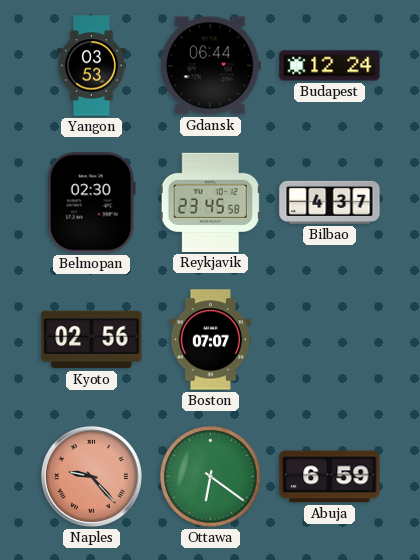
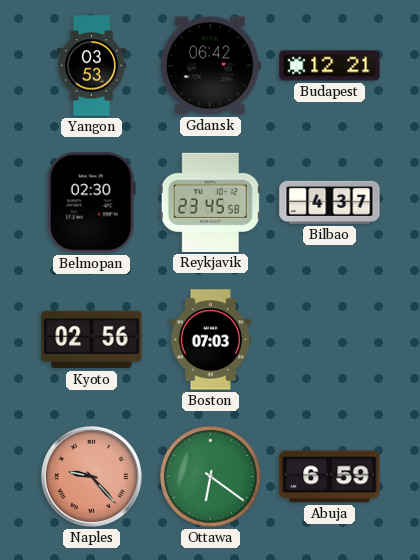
Gdansk: 06:44 -> 06:42
Budapest: 12:24 -> 12:21
Boston: 07:07 -> 07:03
